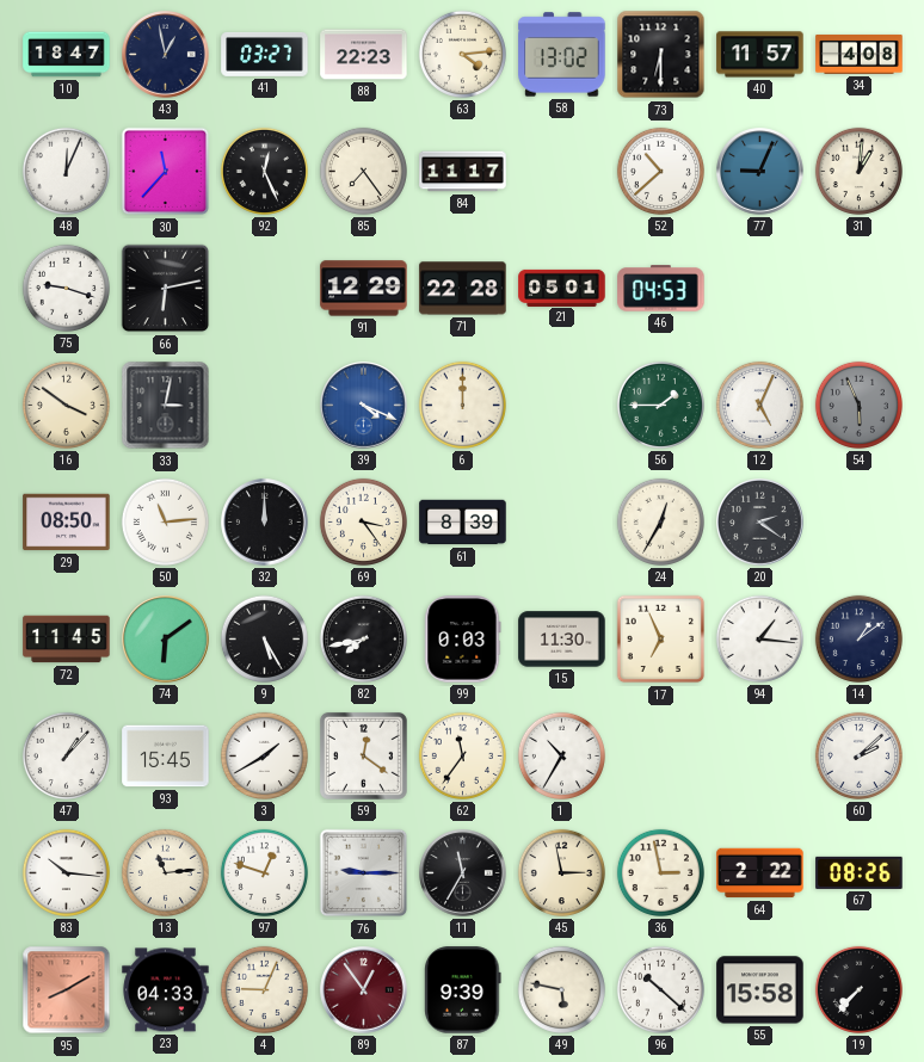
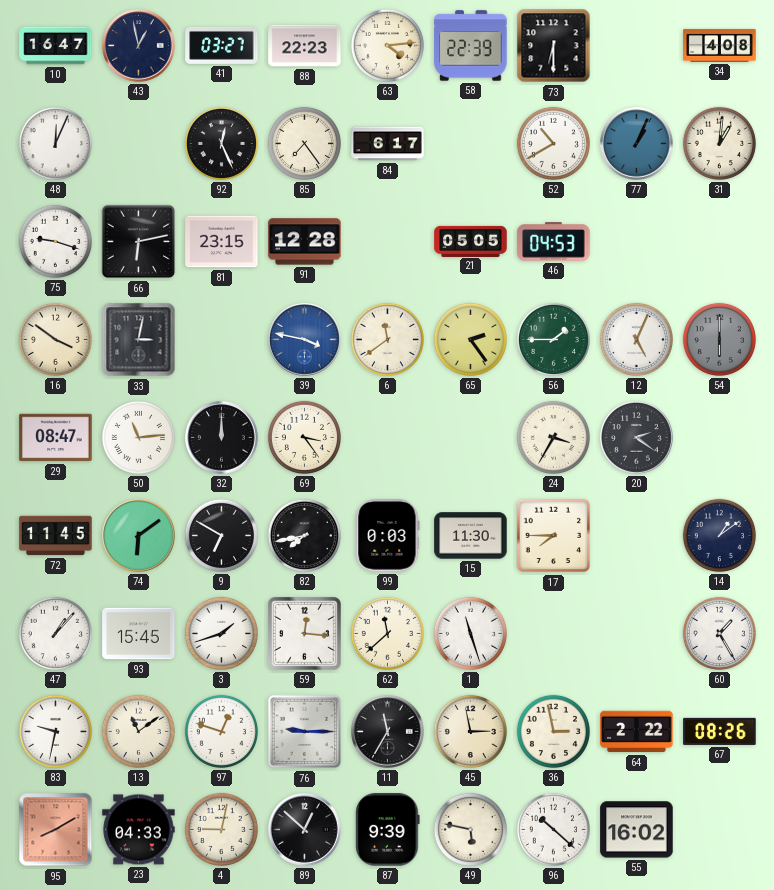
10: 18:47 -> 16:47
58: 13:02 -> 22:39
40: 11:57 -> none
30: 11:37 -> none
84: 11:17 -> 6:17
52: 10:38 -> 10:40
77: 9:04 -> 1:04
81: none -> 23:15
91: 12:29 -> 12:28
71: 22:28 -> none
21: 05:01 -> 05:05
39: 4:19 -> 3:47
6: 12:00 -> 11:39
65: none -> 2:24
54: 5:56 -> 6:00
29: 08:50 -> 08:47
61: 8:39 -> none
24: 12:35 -> 3:35
9: 5:25 -> 6:50
17: 6:56 -> 7:45
94: 1:16 -> none
3: 1:40 -> 1:42
59: 12:21 -> 12:16
62: 11:36 -> 11:38
1: 10:35 -> 11:27
60: 2:08 -> 1:25
83: 10:16 -> 9:32
13: 11:14 -> 11:09
4: 9:04 -> 9:02
89: 12:54 -> 12:52
89 dial: burgundy -> black
55: 15:58 -> 16:02
19: 7:37 -> none
